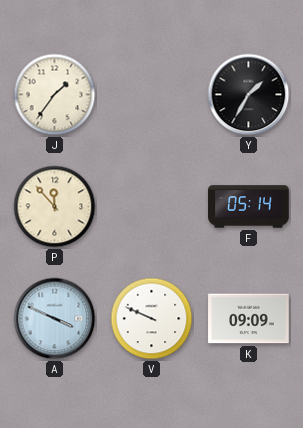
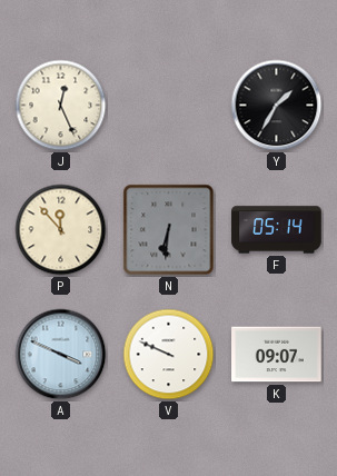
J: 1:36 -> 12:26
N: none -> 6:31
K: 09:09 -> 09:07
